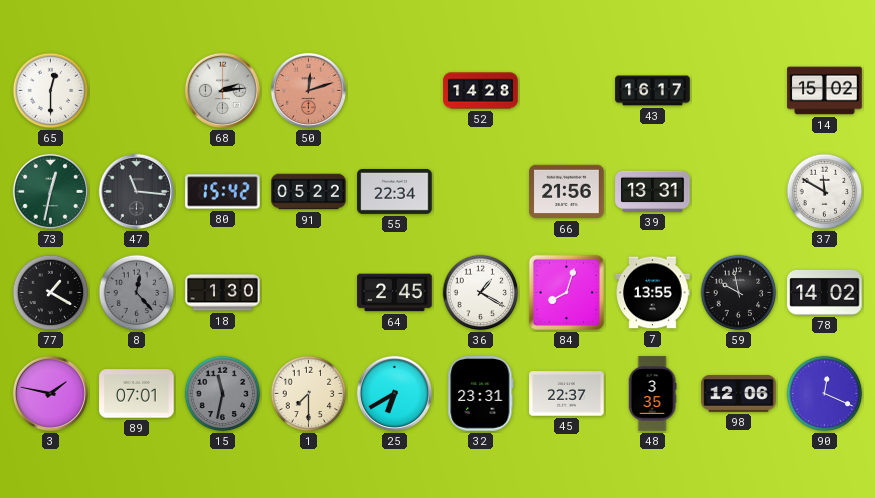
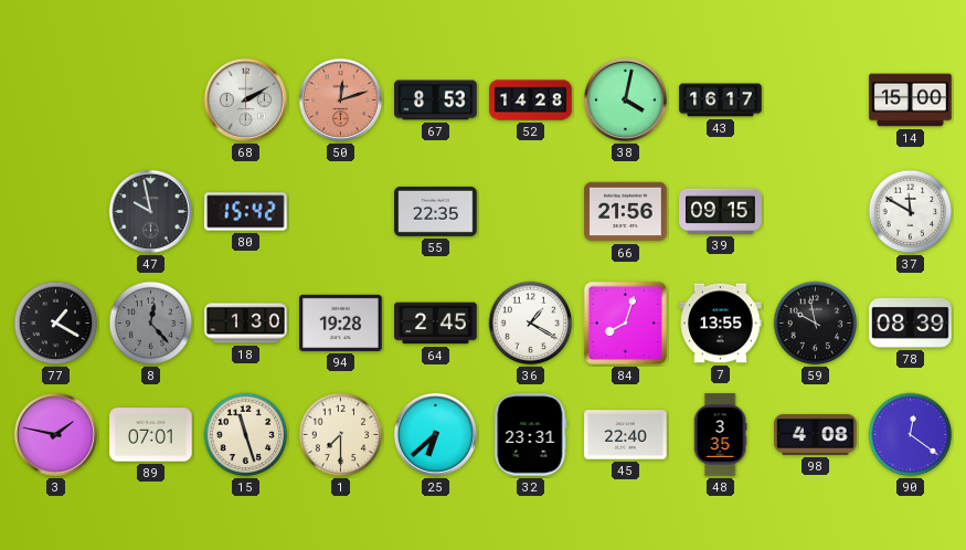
65: 12:30 -> none
68: 2:14 -> 2:10
67: none -> 8:53
38: none -> 4:02
14: 15:02 -> 15:00
73: 12:32 -> none
47: 11:16 -> 9:58
91: 05:22 -> none
55: 22:34 -> 22:35
39: 13:31 -> 09:15
94: none -> 19:28
78: 14:02 -> 08:39
15: 11:32 -> 11:27
15 dial: grey -> cream
25: 6:40 -> 6:38
45: 22:37 -> 22:40
98: 12:06 -> 4:08
90: 12:19 -> 12:21
